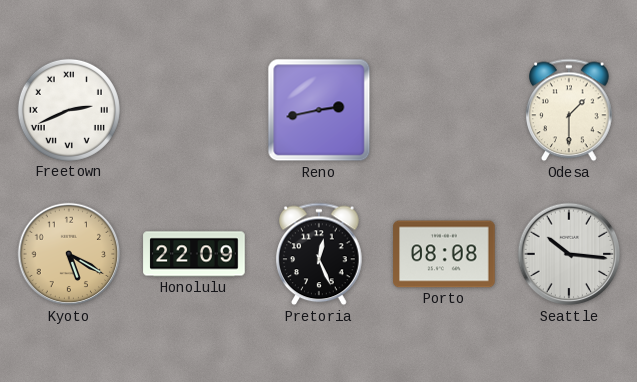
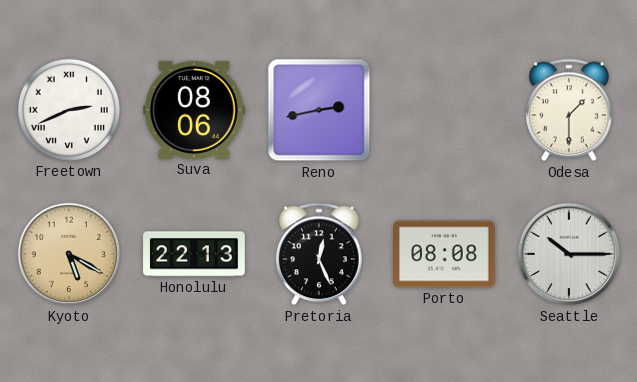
Suva: none -> 08:06
Honolulu: 22:09 -> 22:13
Seattle: 10:16 -> 10:15
